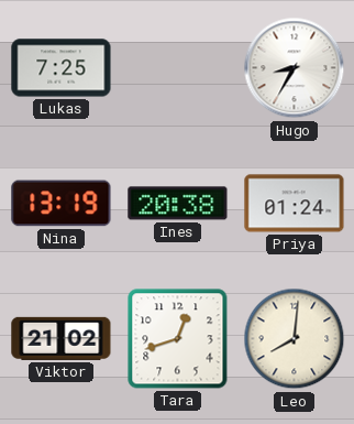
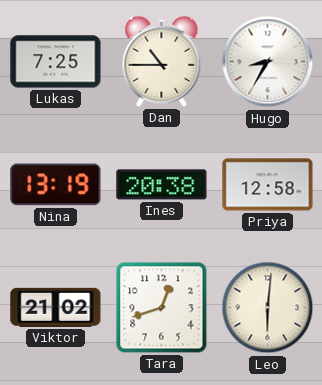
Dan: none -> 10:45
Priya: 01:24 -> 12:58
Leo: 8:01 -> 6:01
